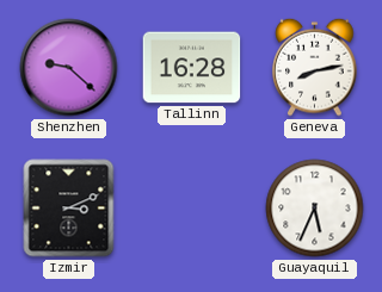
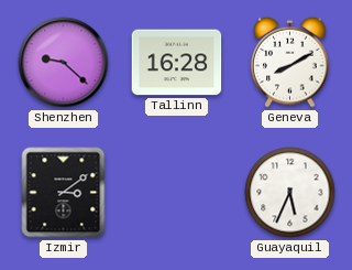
Geneva: 8:13 -> 8:10
Izmir: 3:11 -> 3:09
